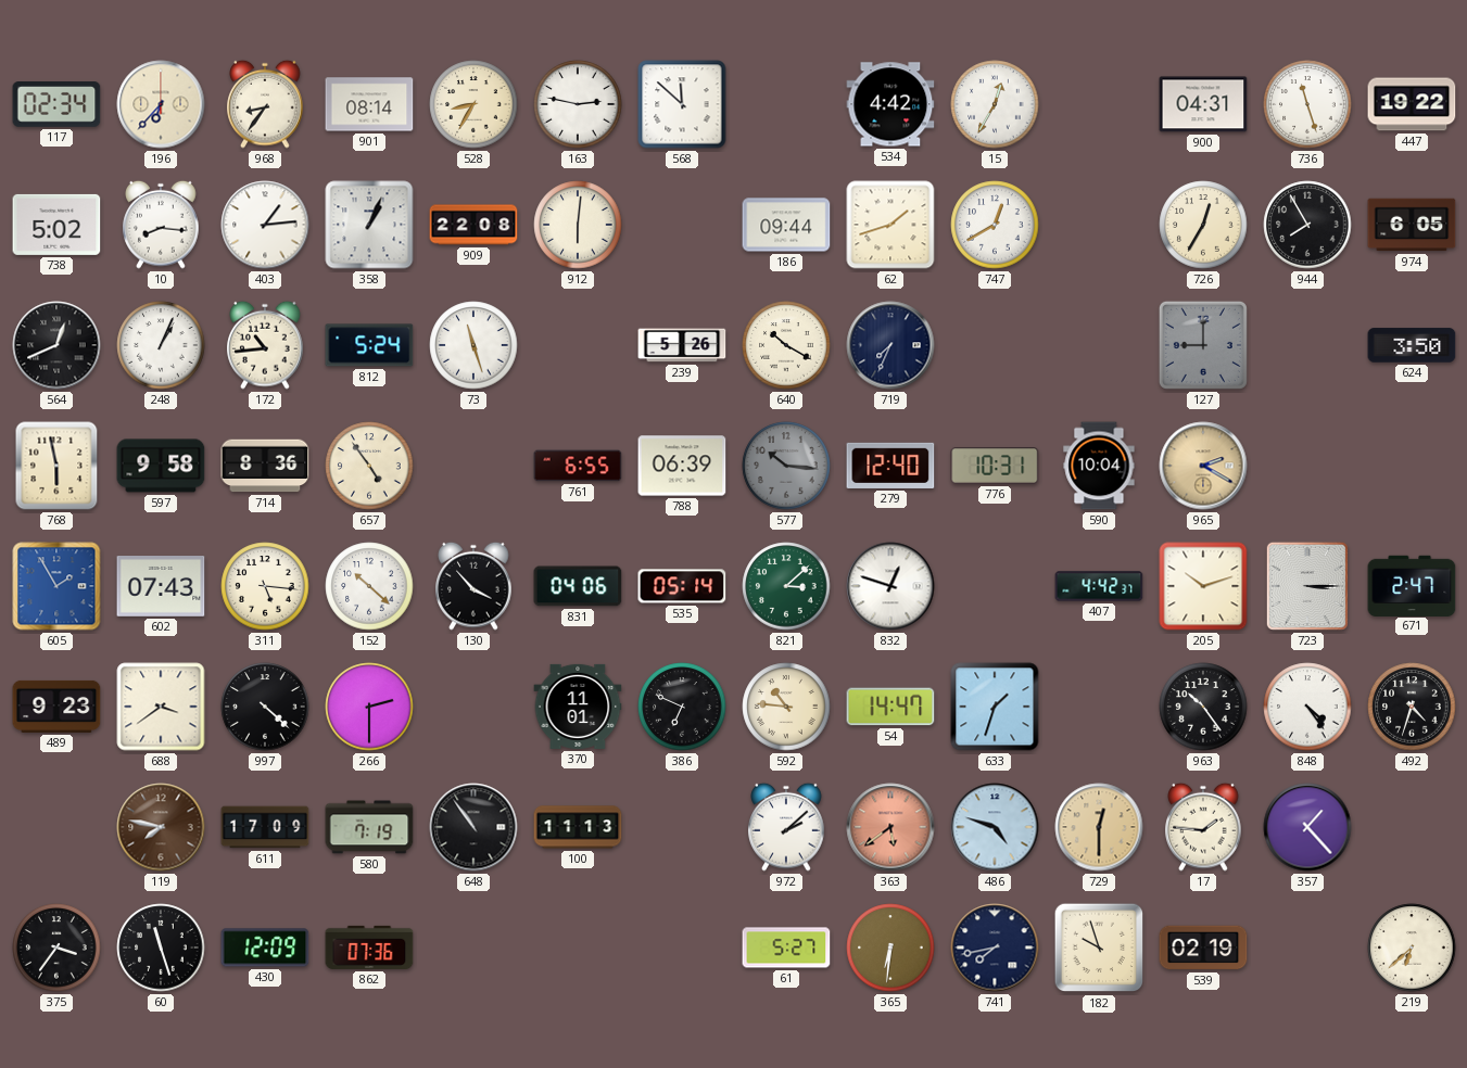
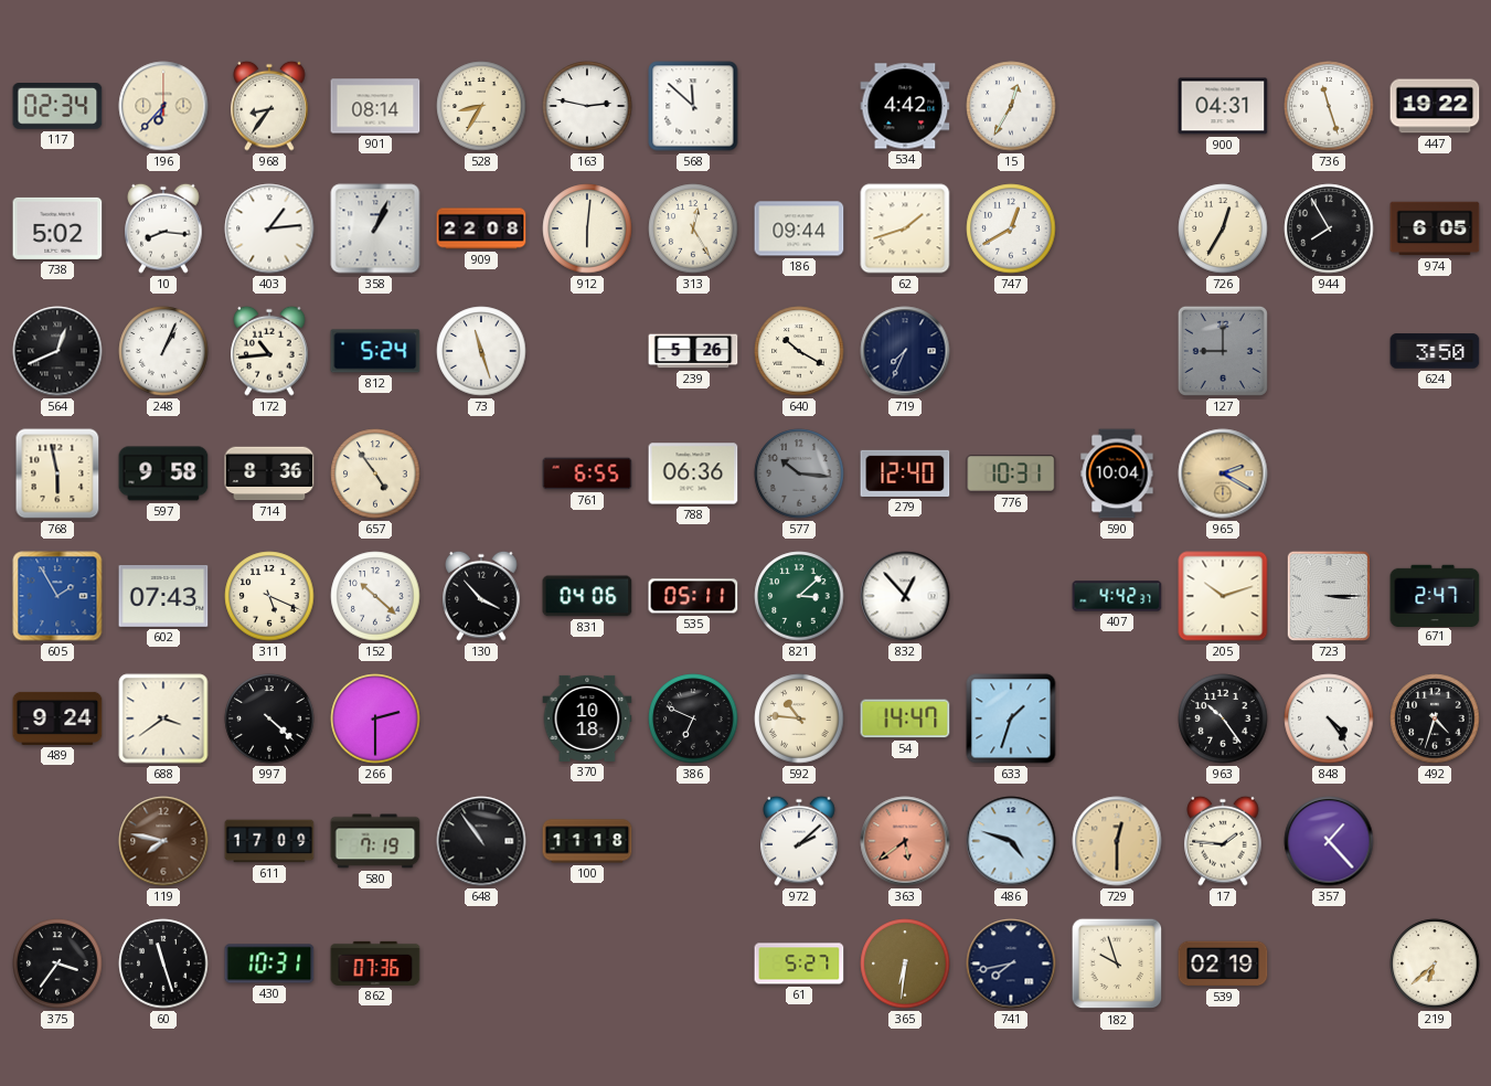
313: none -> 12:25
788: 06:39 -> 06:36
311: 5:16 -> 5:19
535: 05:14 -> 05:11
832: 12:48 -> 12:53
489: 9:23 -> 9:24
370: 11:01 -> 10:18
100: 11:13 -> 11:18
430: 12:09 -> 10:31
